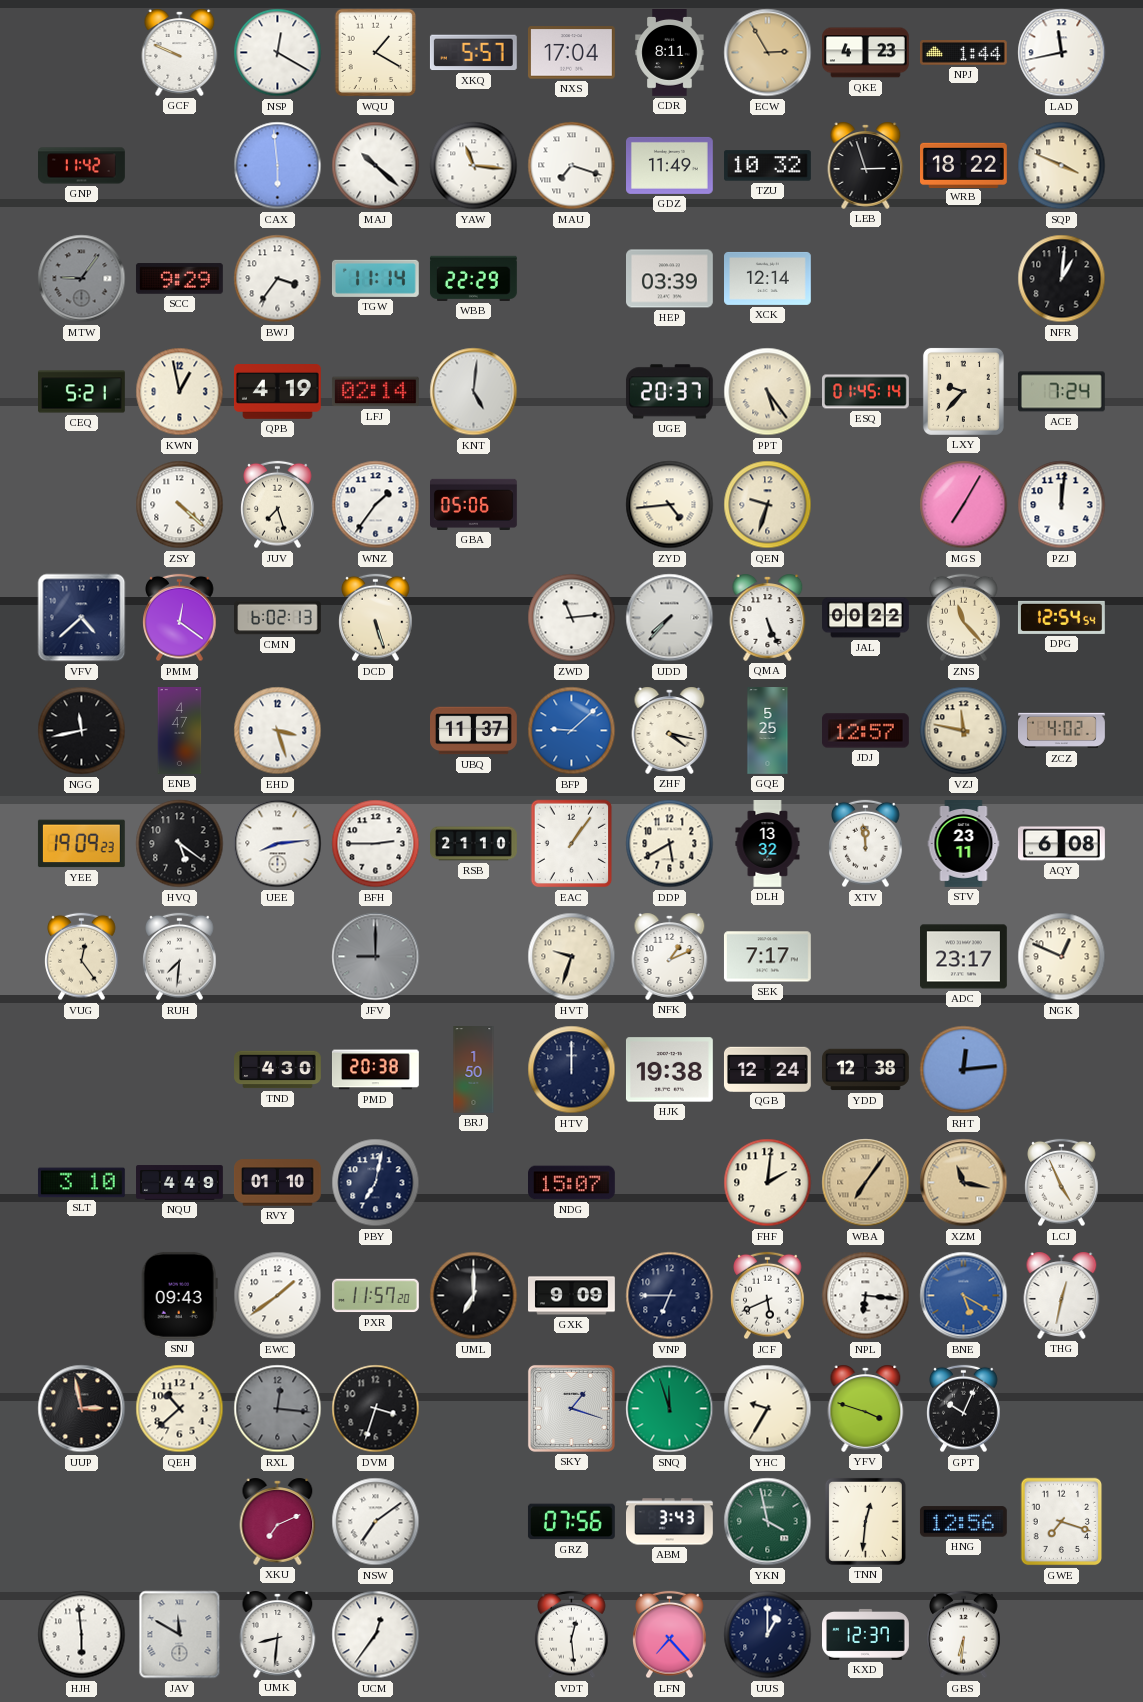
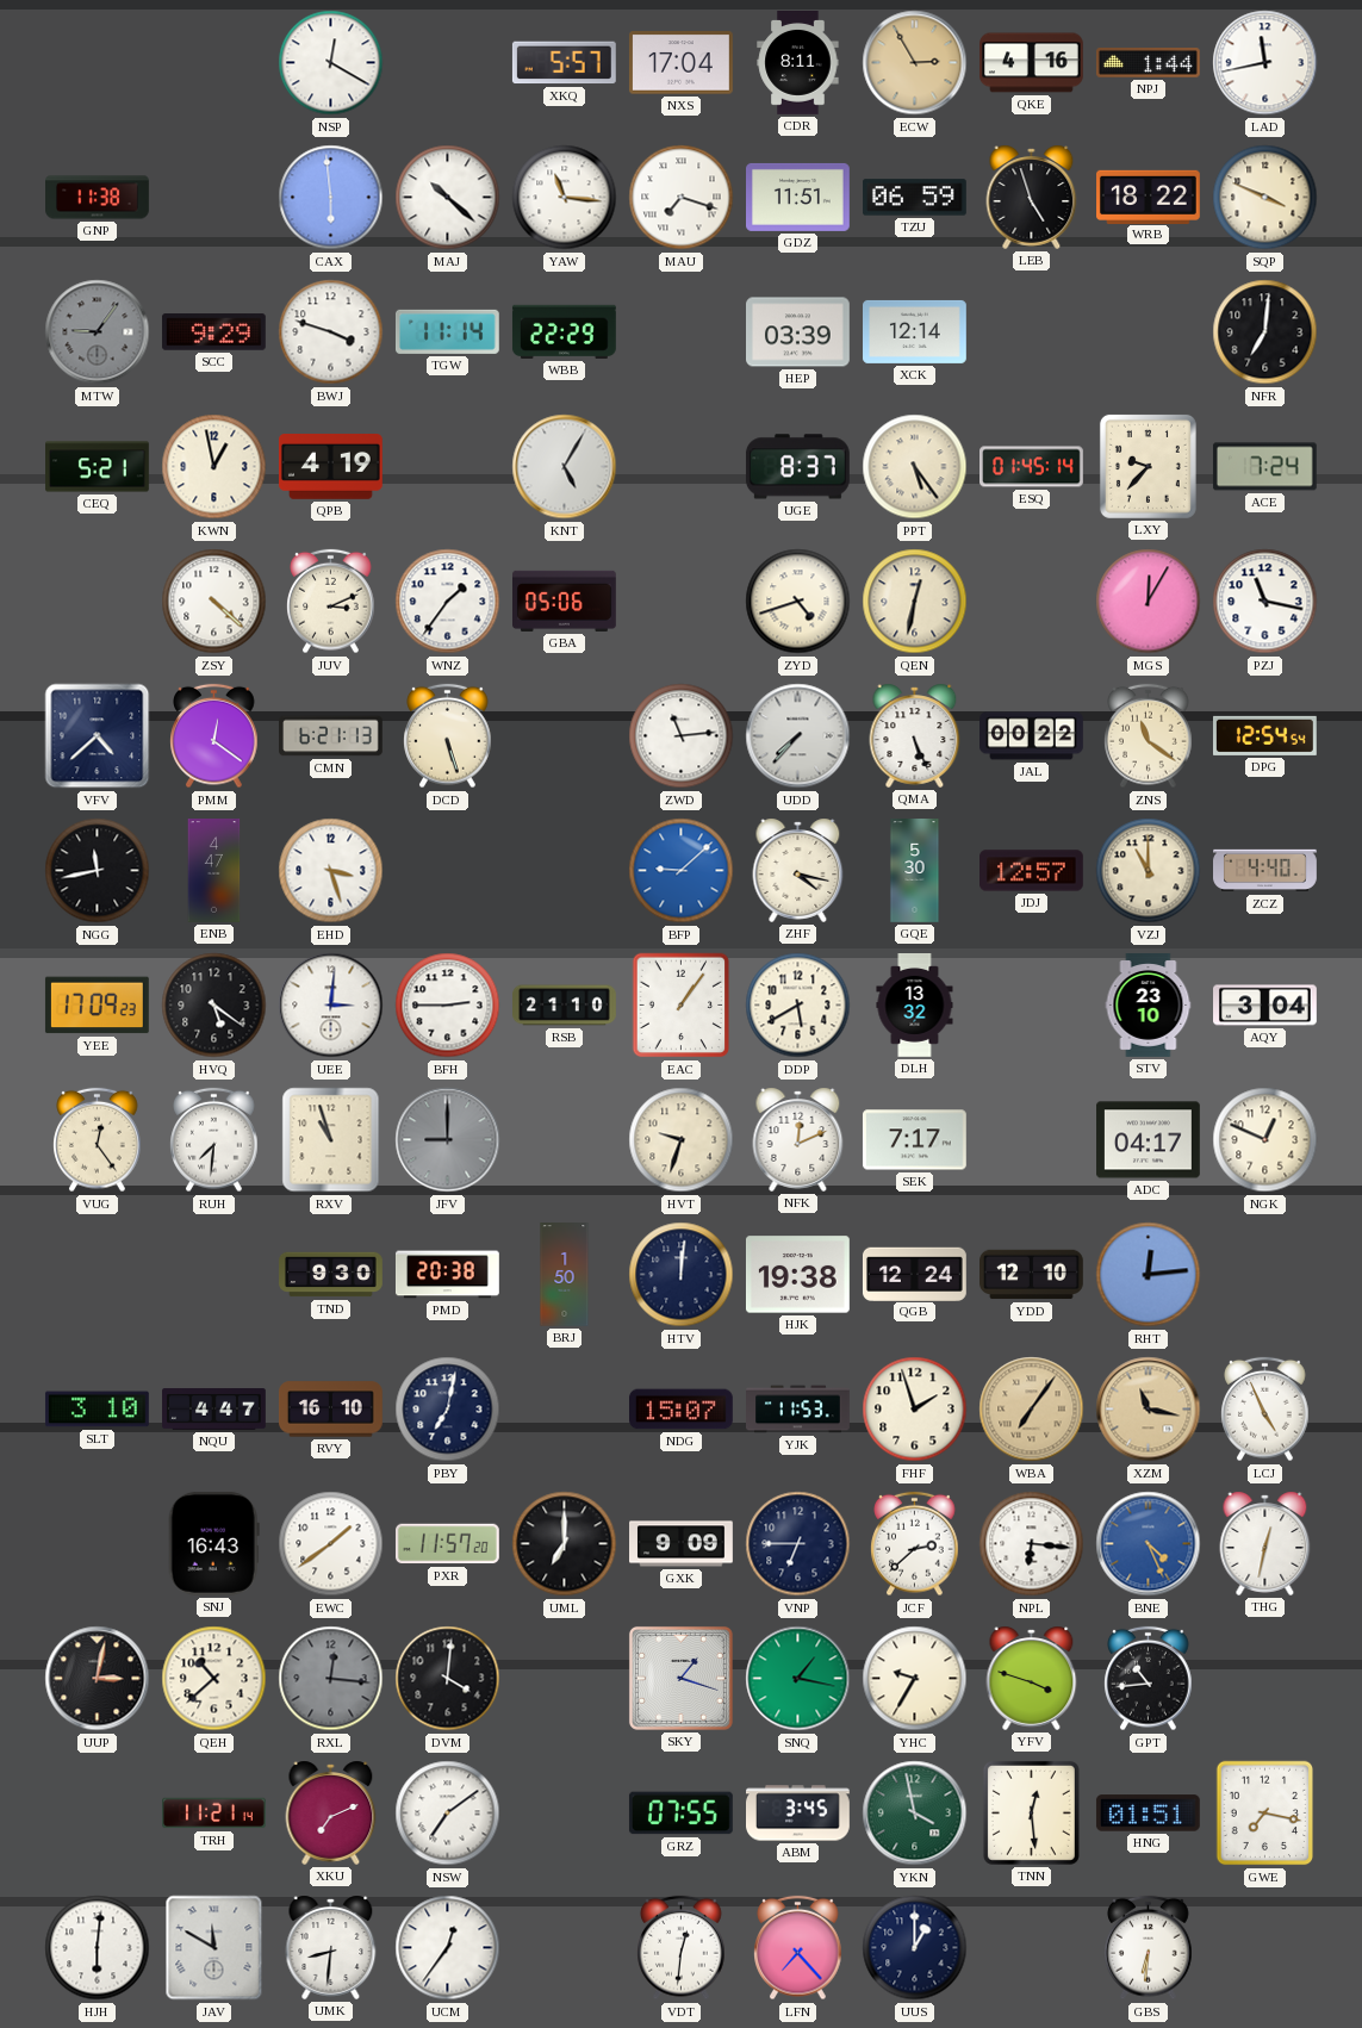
GCF: 9:49 -> none
WQU: 1:20 -> none
QKE: 4:23 -> 4:16
GNP: 11:42 -> 11:38
GDZ: 11:49 -> 11:51
TZU: 10:32 -> 06:59
LEB: 2:57 -> 4:57
BWJ: 3:36 -> 3:48
NFR: 1:01 -> 7:01
LFJ: 02:14 -> none
KNT: 5:01 -> 5:05
UGE: 20:37 -> 8:37
JUV: 7:27 -> 3:11
ZYD: 4:44 -> 4:42
QEN: 9:33 -> 12:32
MGS: 7:05 -> 12:05
PZJ: 12:01 -> 11:17
CMN: 6:02 -> 6:21
ZNS: 11:23 -> 11:21
UBQ: 11:37 -> none
GQE: 5:25 -> 5:30
VZJ: 11:47 -> 11:00
ZCZ: 4:02 -> 4:40
YEE: 19:09 -> 17:09
UEE: 8:14 -> 3:01
XTV: 11:59 -> none
STV: 23:11 -> 23:10
AQY: 6:08 -> 3:04
RXV: none -> 10:57
NFK: 1:11 -> 12:11
ADC: 23:17 -> 04:17
TND: 4:30 -> 9:30
HTV: 12:00 -> 12:01
YDD: 12:38 -> 12:10
NQU: 4:49 -> 4:47
RVY: 01:10 -> 16:10
YJK: none -> 11:53
FHF: 2:01 -> 1:57
SNJ: 09:43 -> 16:43
JCF: 5:41 -> 2:38
BNE: 5:20 -> 4:26
UUP: 2:58 -> 3:02
DVM: 3:33 -> 4:01
SNQ: 11:57 -> 1:17
GPT: 10:04 -> 10:44
TRH: none -> 11:21
GRZ: 07:56 -> 07:55
ABM: 3:43 -> 3:45
TNN: 12:31 -> 12:29
HNG: 12:56 -> 01:51
GWE: 7:18 -> 7:17
HJH: 5:59 -> 6:01
VDT: 12:29 -> 12:31
KXD: 12:37 -> none
